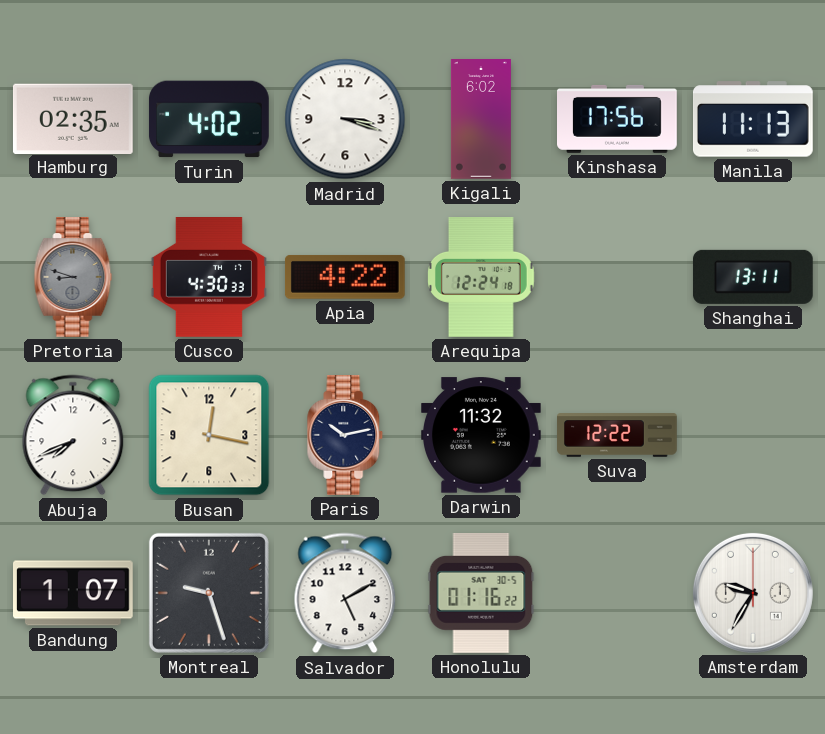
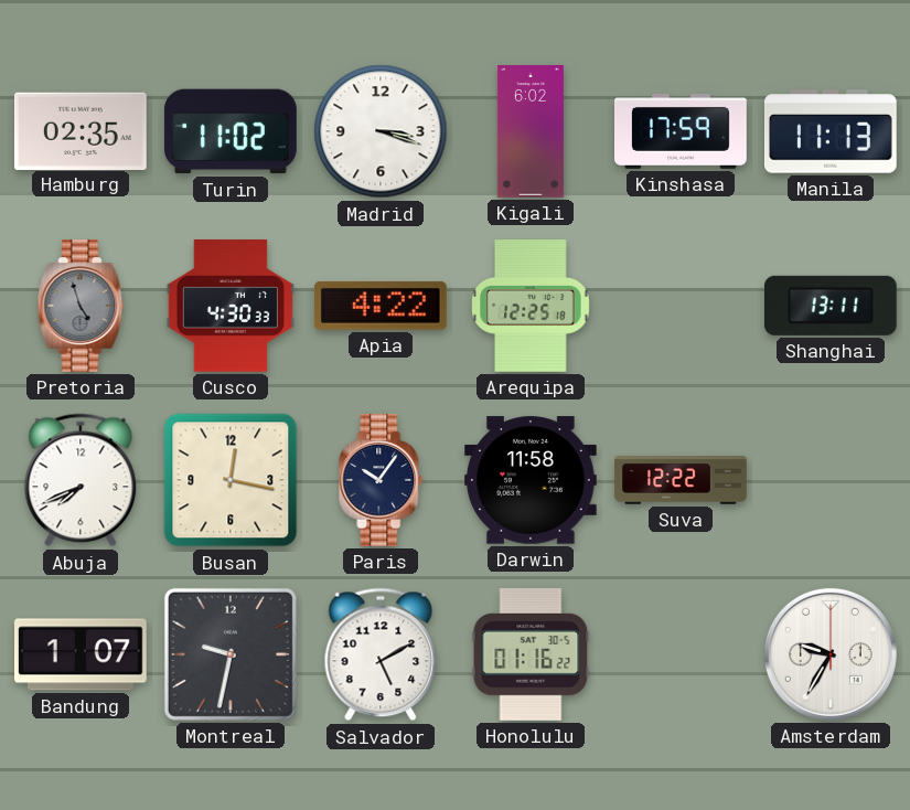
Turin: 4:02 -> 11:02
Kinshasa: 17:56 -> 17:59
Pretoria: 8:48 -> 4:57
Arequipa: 12:24 -> 12:25
Paris: 10:13 -> 10:06
Darwin: 11:32 -> 11:58
Montreal: 9:27 -> 9:32
